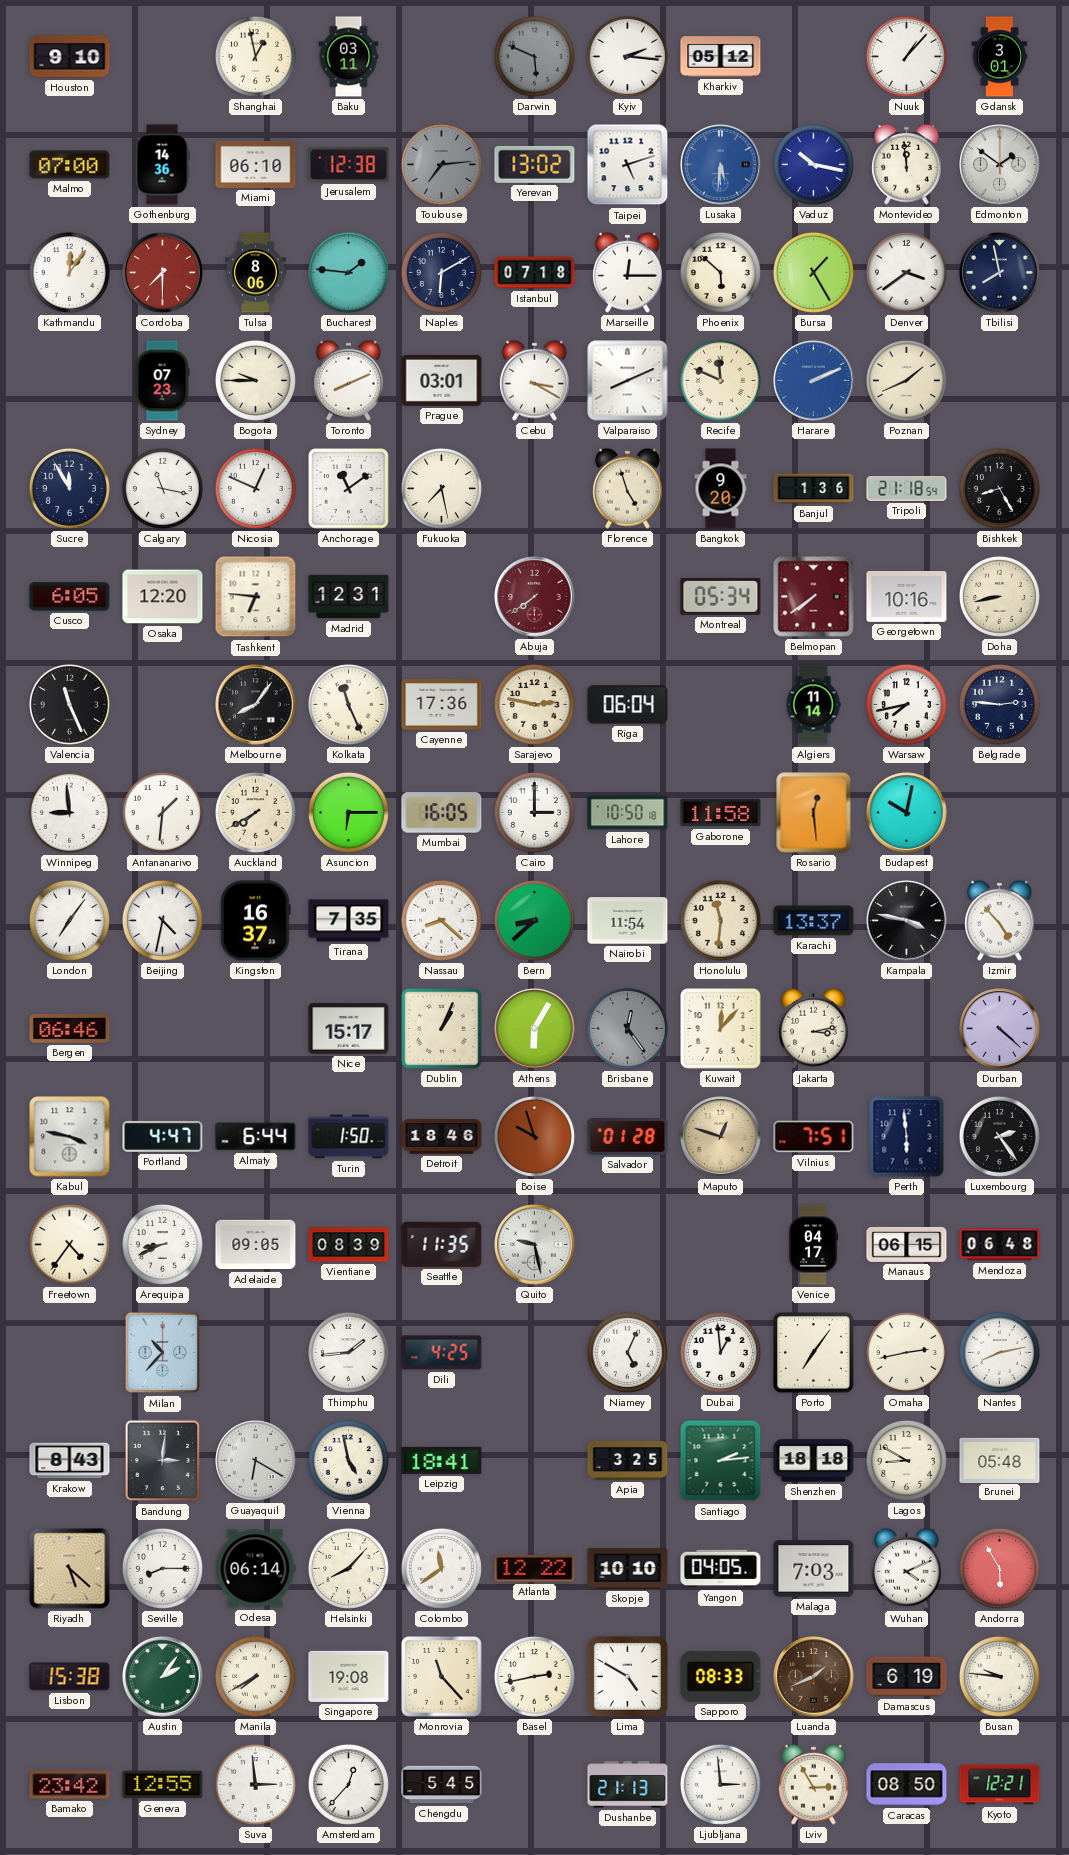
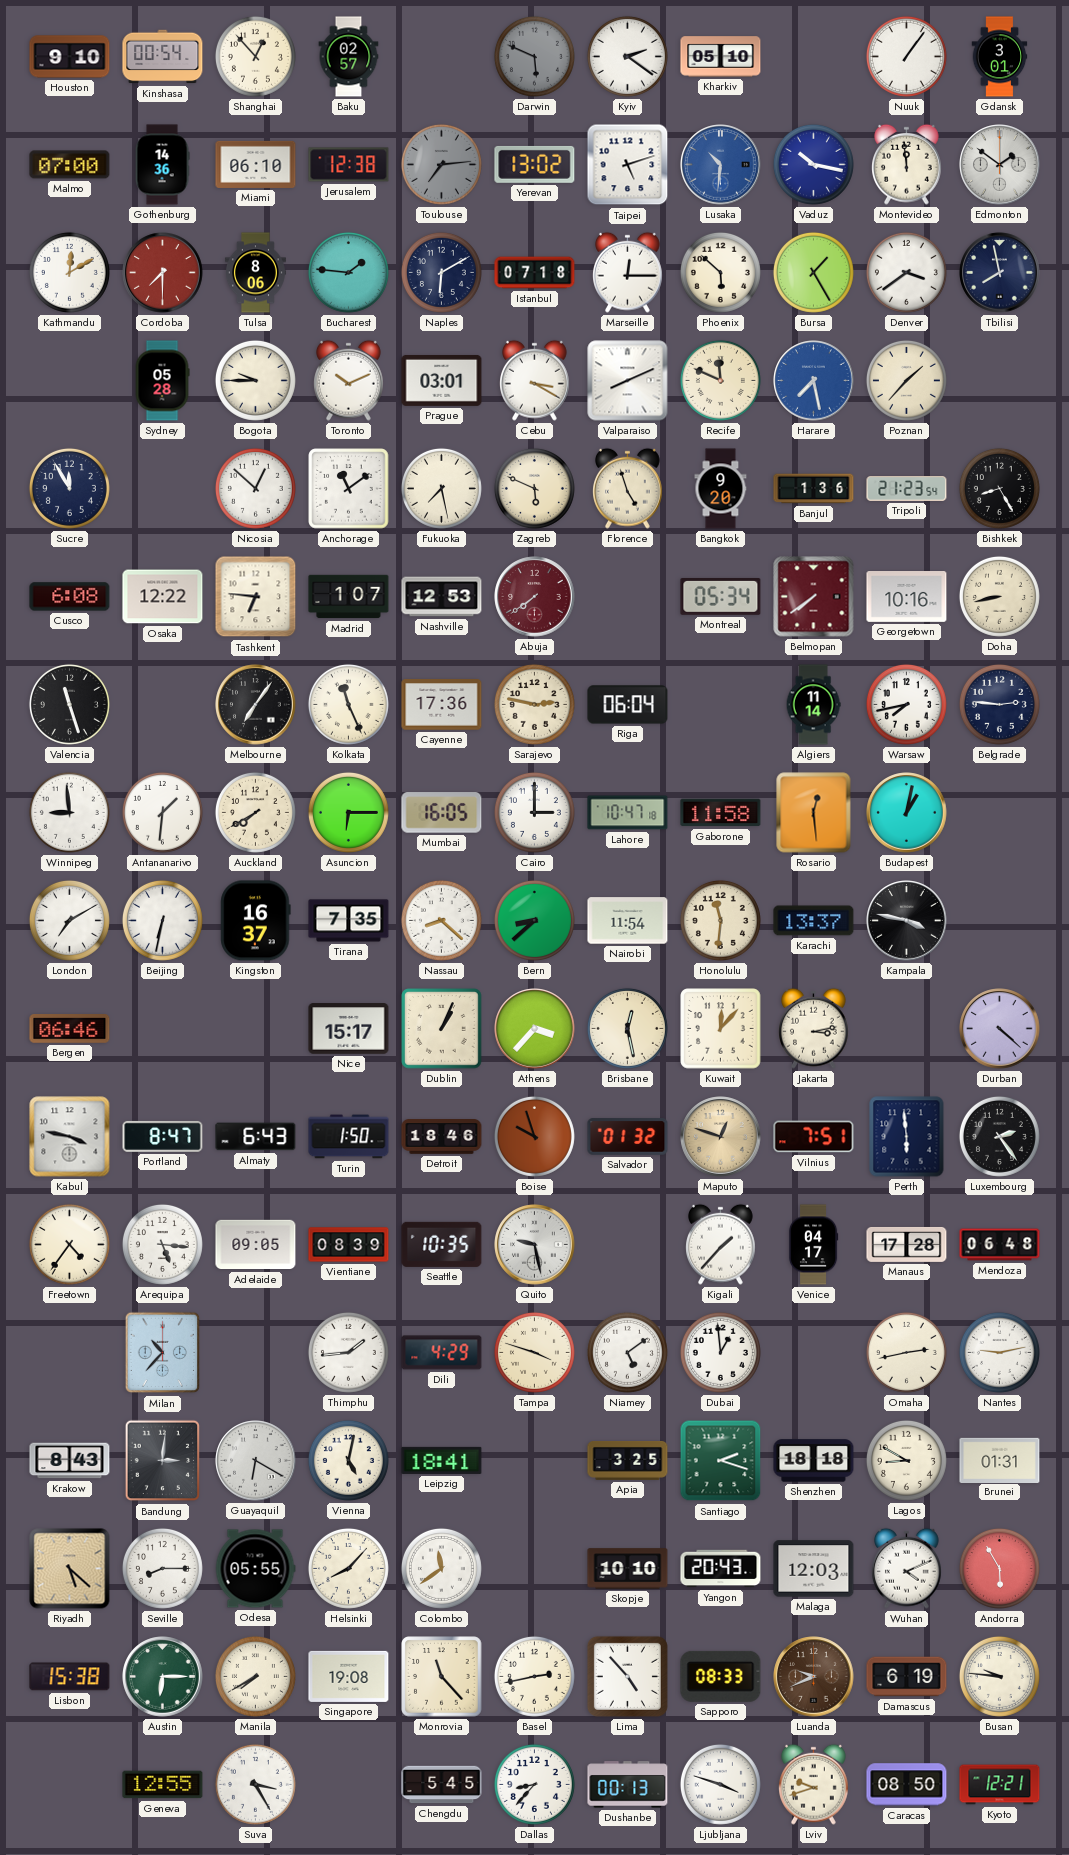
Kinshasa: none -> 00:54
Shanghai: 12:58 -> 12:53
Baku: 03:11 -> 02:57
Kyiv: 2:16 -> 2:21
Kharkiv: 05:12 -> 05:10
Nuuk: 1:07 -> 1:06
Lusaka: 5:31 -> 10:31
Kathmandu: 12:06 -> 12:10
Sydney: 07:23 -> 05:28
Toronto: 8:11 -> 10:11
Harare: 2:11 -> 7:28
Poznan: 1:41 -> 1:37
Calgary: 11:17 -> none
Nicosia: 12:49 -> 12:52
Zagreb: none -> 5:49
Tripoli: 21:18 -> 21:23
Cusco: 6:05 -> 6:08
Osaka: 12:20 -> 12:22
Madrid: 12:31 -> 1:07
Nashville: none -> 12:53
Valencia: 11:26 -> 11:27
Melbourne: 8:06 -> 7:06
Lahore: 10:50 -> 10:47
Budapest: 10:02 -> 1:02
London: 7:06 -> 7:10
Beijing: 4:32 -> 6:32
Izmir: 4:53 -> none
Athens: 6:05 -> 3:37
Brisbane: 12:24 -> 12:28
Brisbane dial: grey -> cream
Portland: 4:47 -> 8:47
Almaty: 6:44 -> 6:43
Salvador: 01:28 -> 01:32
Arequipa: 8:41 -> 5:16
Seattle: 11:35 -> 10:35
Kigali: none -> 1:37
Manaus: 06:15 -> 17:28
Dili: 4:25 -> 4:29
Tampa: none -> 3:48
Niamey: 5:04 -> 5:09
Porto: 7:06 -> none
Nantes: 8:13 -> 9:13
Vienna: 4:58 -> 5:02
Santiago: 2:14 -> 2:18
Brunei: 05:48 -> 01:31
Odesa: 06:14 -> 05:55
Atlanta: 12:22 -> none
Yangon: 04:05 -> 20:43
Malaga: 7:03 -> 12:03
Austin: 2:06 -> 6:15
Lima: 4:50 -> 4:53
Luanda: 1:41 -> 9:41
Bamako: 23:42 -> none
Suva: 2:59 -> 3:25
Amsterdam: 12:37 -> none
Dallas: none -> 8:37
Dushanbe: 21:13 -> 00:13
Ljubljana: 2:59 -> 3:48
Lviv: 2:55 -> 9:42
